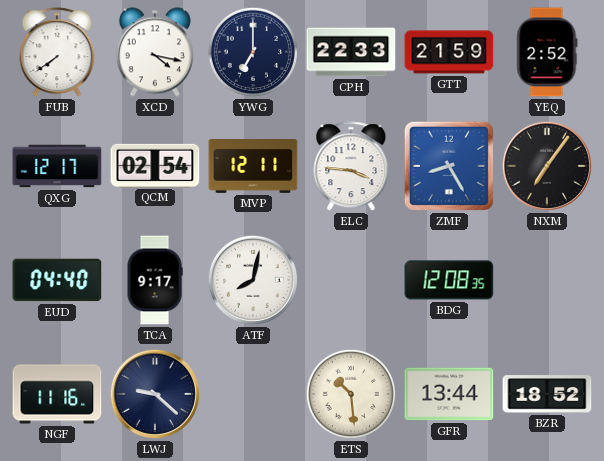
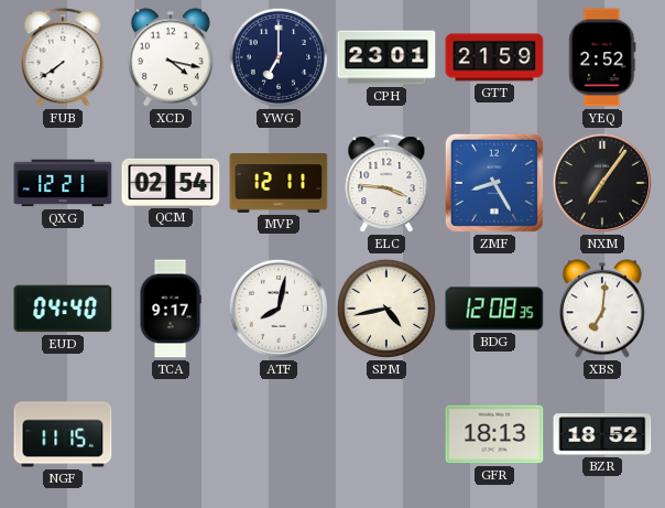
CPH: 22:33 -> 23:01
QXG: 12:17 -> 12:21
SPM: none -> 4:43
XBS: none -> 7:01
NGF: 11:16 -> 11:15
LWJ: 9:22 -> none
ETS: 10:29 -> none
GFR: 13:44 -> 18:13
